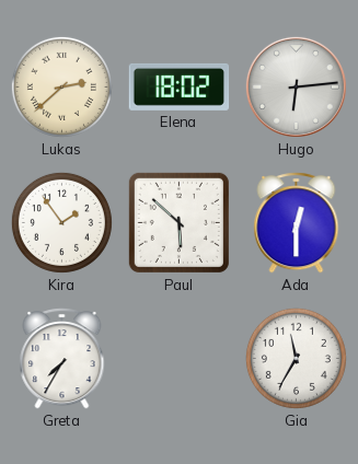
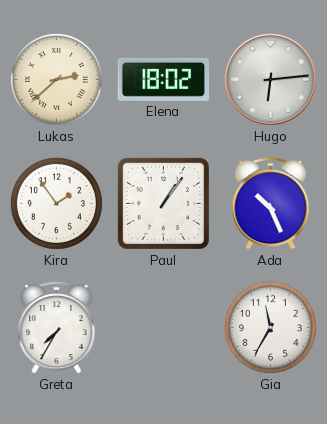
Paul: 5:52 -> 1:06
Ada: 12:30 -> 10:26
